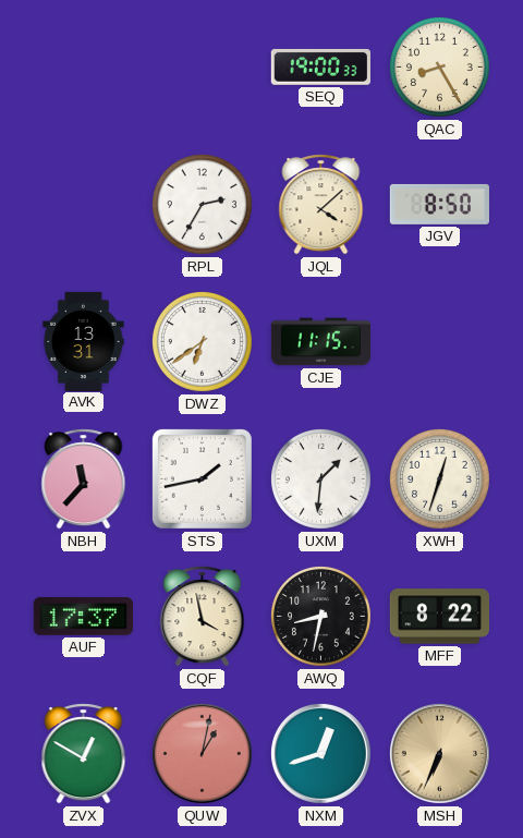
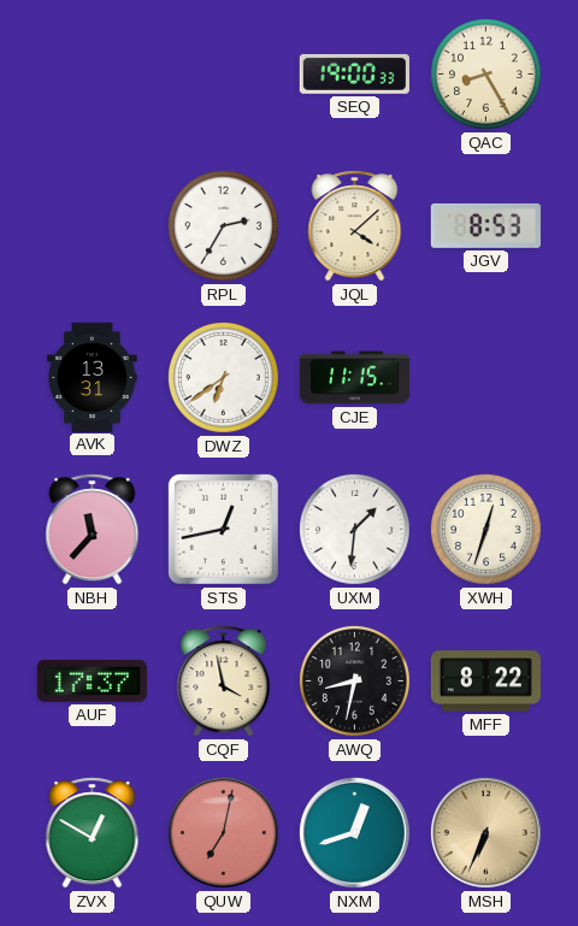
JGV: 8:50 -> 8:53
STS: 1:43 -> 12:43
QUW: 1:02 -> 7:02
